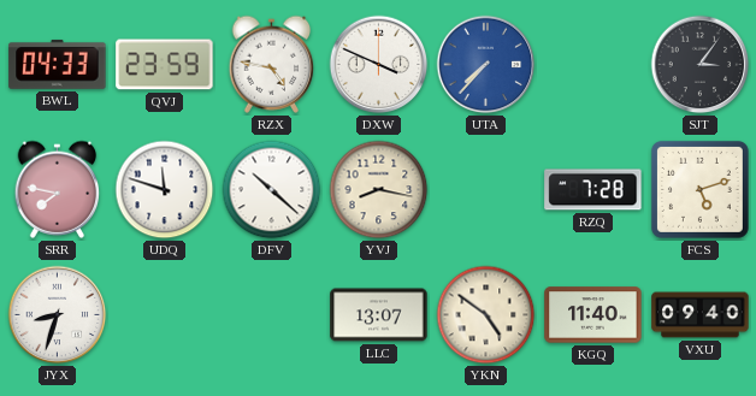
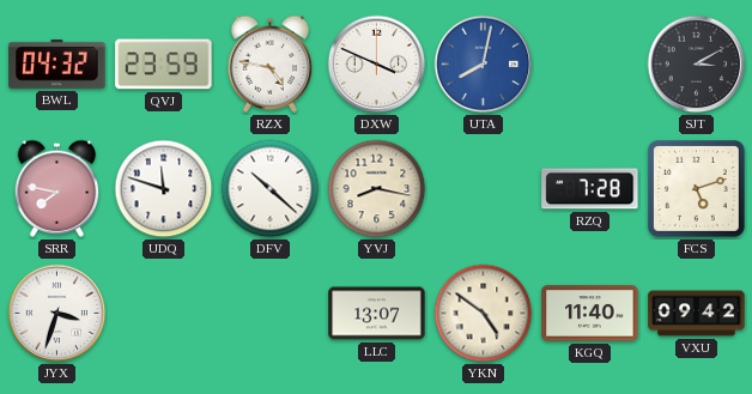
BWL: 04:33 -> 04:32
UTA: 7:37 -> 8:02
SJT: 3:06 -> 3:10
JYX: 8:33 -> 3:33
VXU: 09:40 -> 09:42
